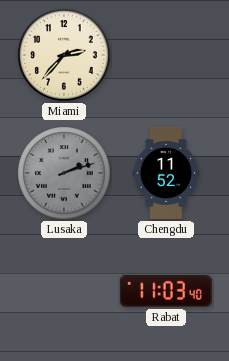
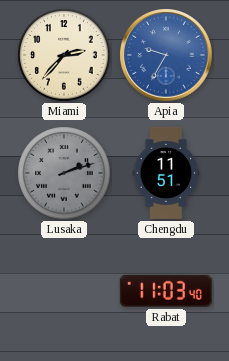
Apia: none -> 9:35
Chengdu: 11:52 -> 11:51
